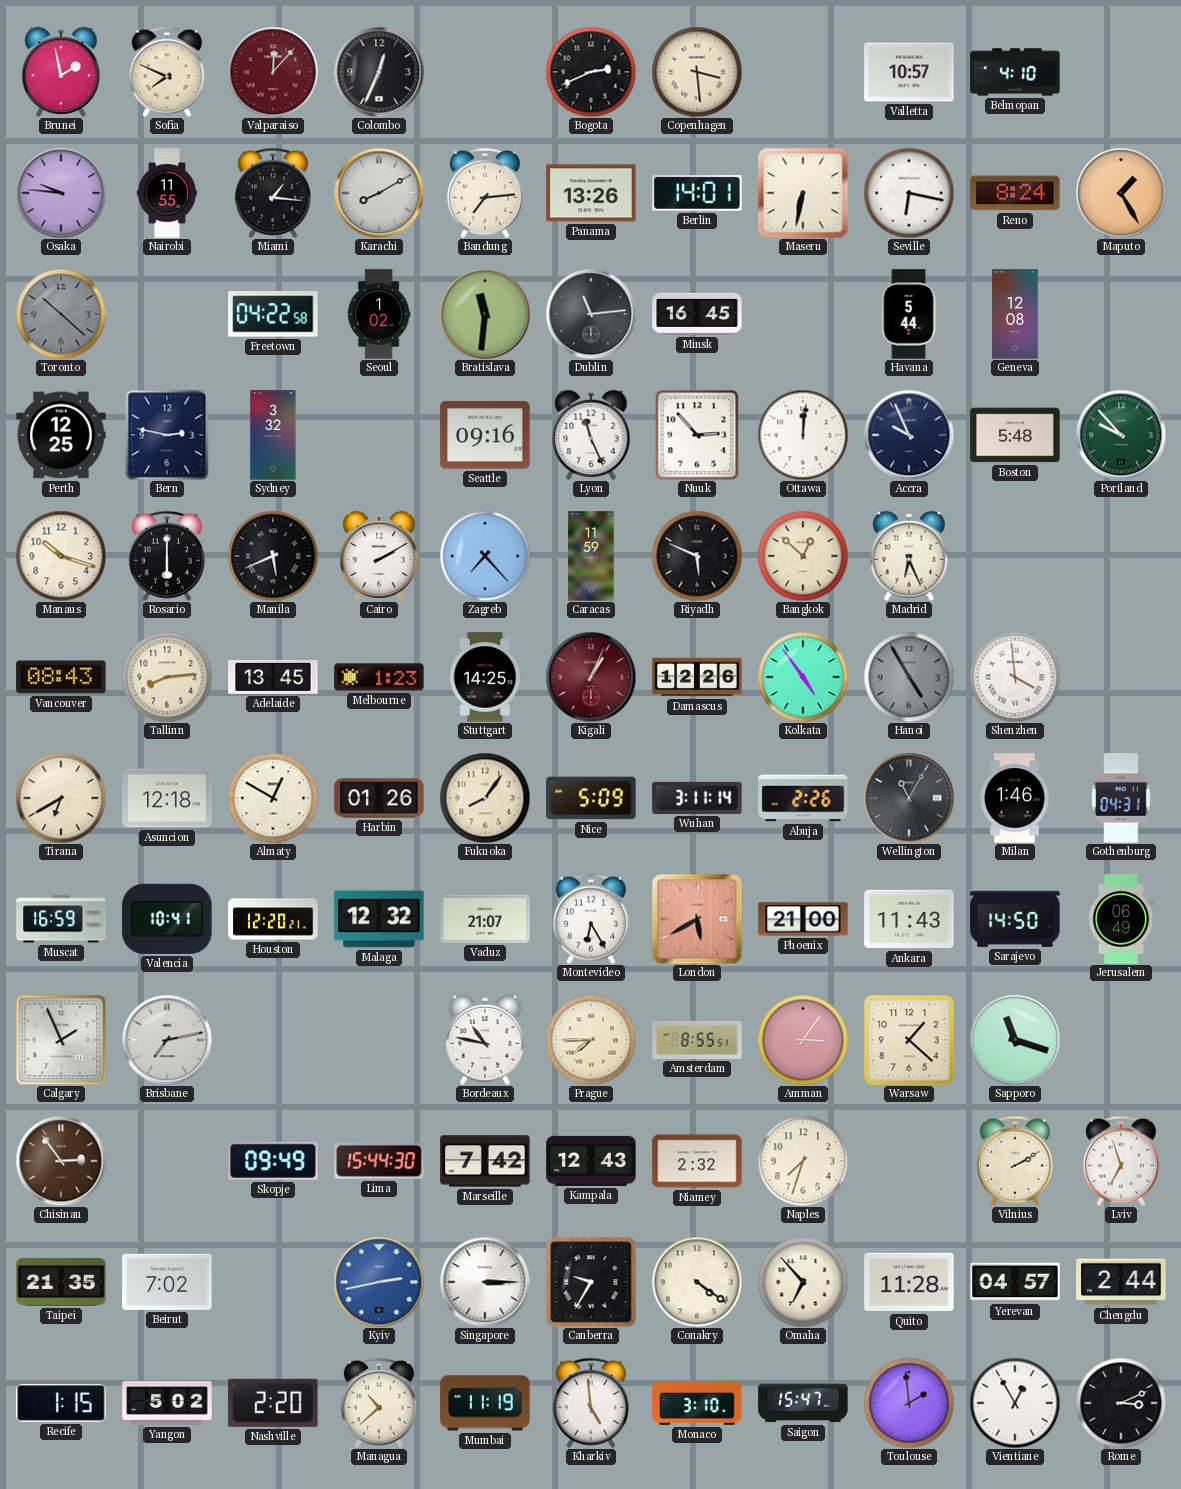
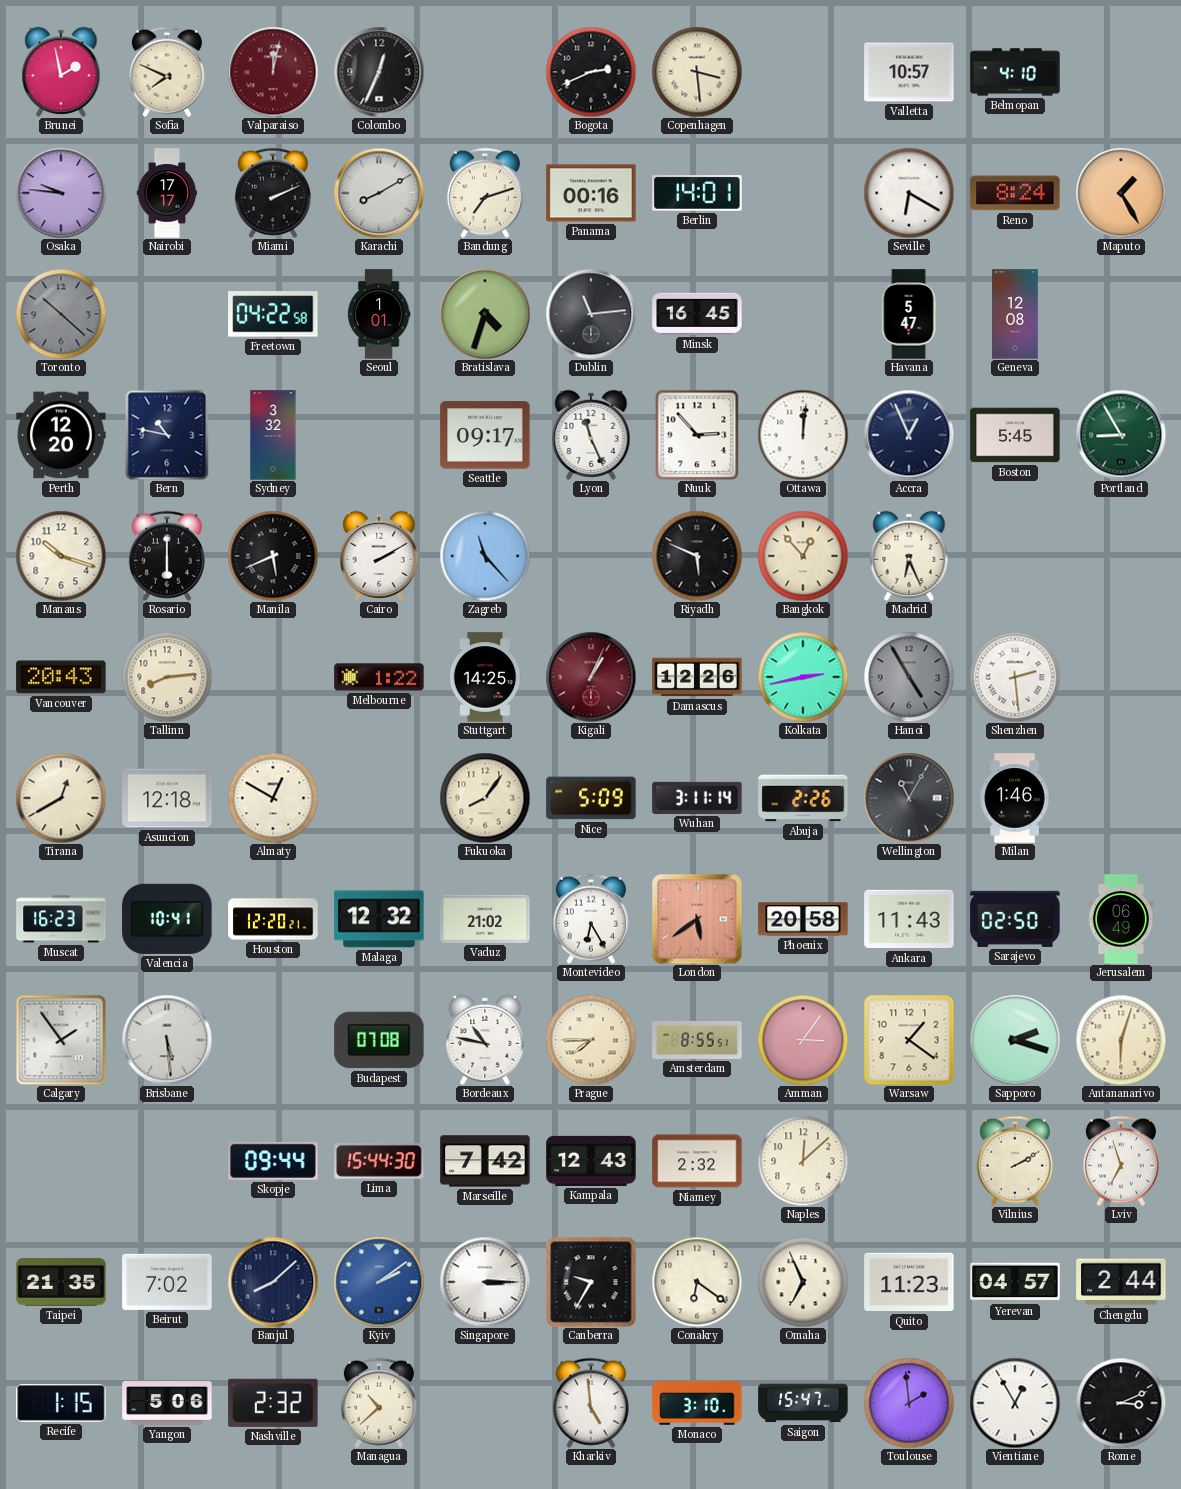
Valparaiso: 12:07 -> 12:02
Nairobi: 11:55 -> 17:17
Miami: 1:16 -> 2:11
Bandung: 7:14 -> 7:12
Panama: 13:26 -> 00:16
Maseru: 6:32 -> none
Seville: 6:17 -> 6:20
Seoul: 1:02 -> 1:01
Bratislava: 11:31 -> 4:33
Havana: 5:44 -> 5:47
Perth: 12:25 -> 12:20
Bern: 2:47 -> 10:47
Seattle: 09:16 -> 09:17
Accra: 9:56 -> 12:56
Boston: 5:48 -> 5:45
Portland: 9:53 -> 8:55
Zagreb: 7:23 -> 11:23
Caracas: 11:59 -> none
Bangkok: 12:52 -> 12:53
Vancouver: 08:43 -> 20:43
Adelaide: 13:45 -> none
Melbourne: 1:23 -> 1:22
Kolkata: 4:54 -> 2:43
Shenzhen: 3:59 -> 2:29
Tirana: 6:40 -> 12:40
Harbin: 01:26 -> none
Gothenburg: 04:31 -> none
Muscat: 16:59 -> 16:23
Vaduz: 21:07 -> 21:02
London: 5:40 -> 5:39
Phoenix: 21:00 -> 20:58
Sarajevo: 14:50 -> 02:50
Calgary: 1:56 -> 1:54
Brisbane: 7:13 -> 5:29
Budapest: none -> 07:08
Warsaw: 1:22 -> 1:21
Sapporo: 11:18 -> 2:18
Antananarivo: none -> 6:03
Chisinau: 2:54 -> none
Skopje: 09:49 -> 09:44
Naples: 7:33 -> 12:08
Banjul: none -> 8:08
Kyiv: 2:43 -> 2:09
Conakry: 4:21 -> 6:21
Omaha: 6:53 -> 6:56
Quito: 11:28 -> 11:23
Yangon: 5:02 -> 5:06
Nashville: 2:20 -> 2:32
Mumbai: 11:19 -> none
